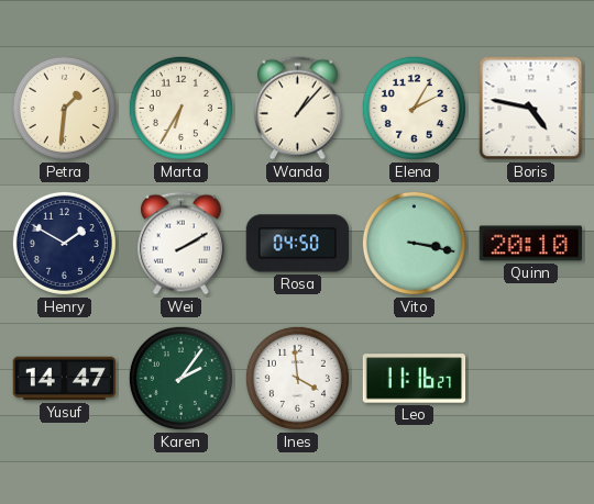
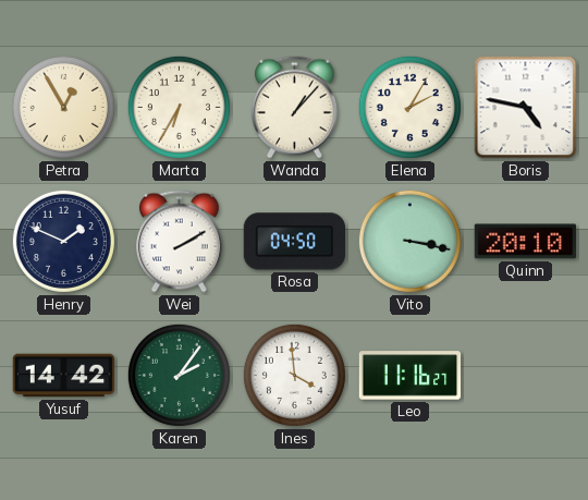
Petra: 1:31 -> 12:55
Henry: 1:50 -> 1:49
Yusuf: 14:47 -> 14:42
